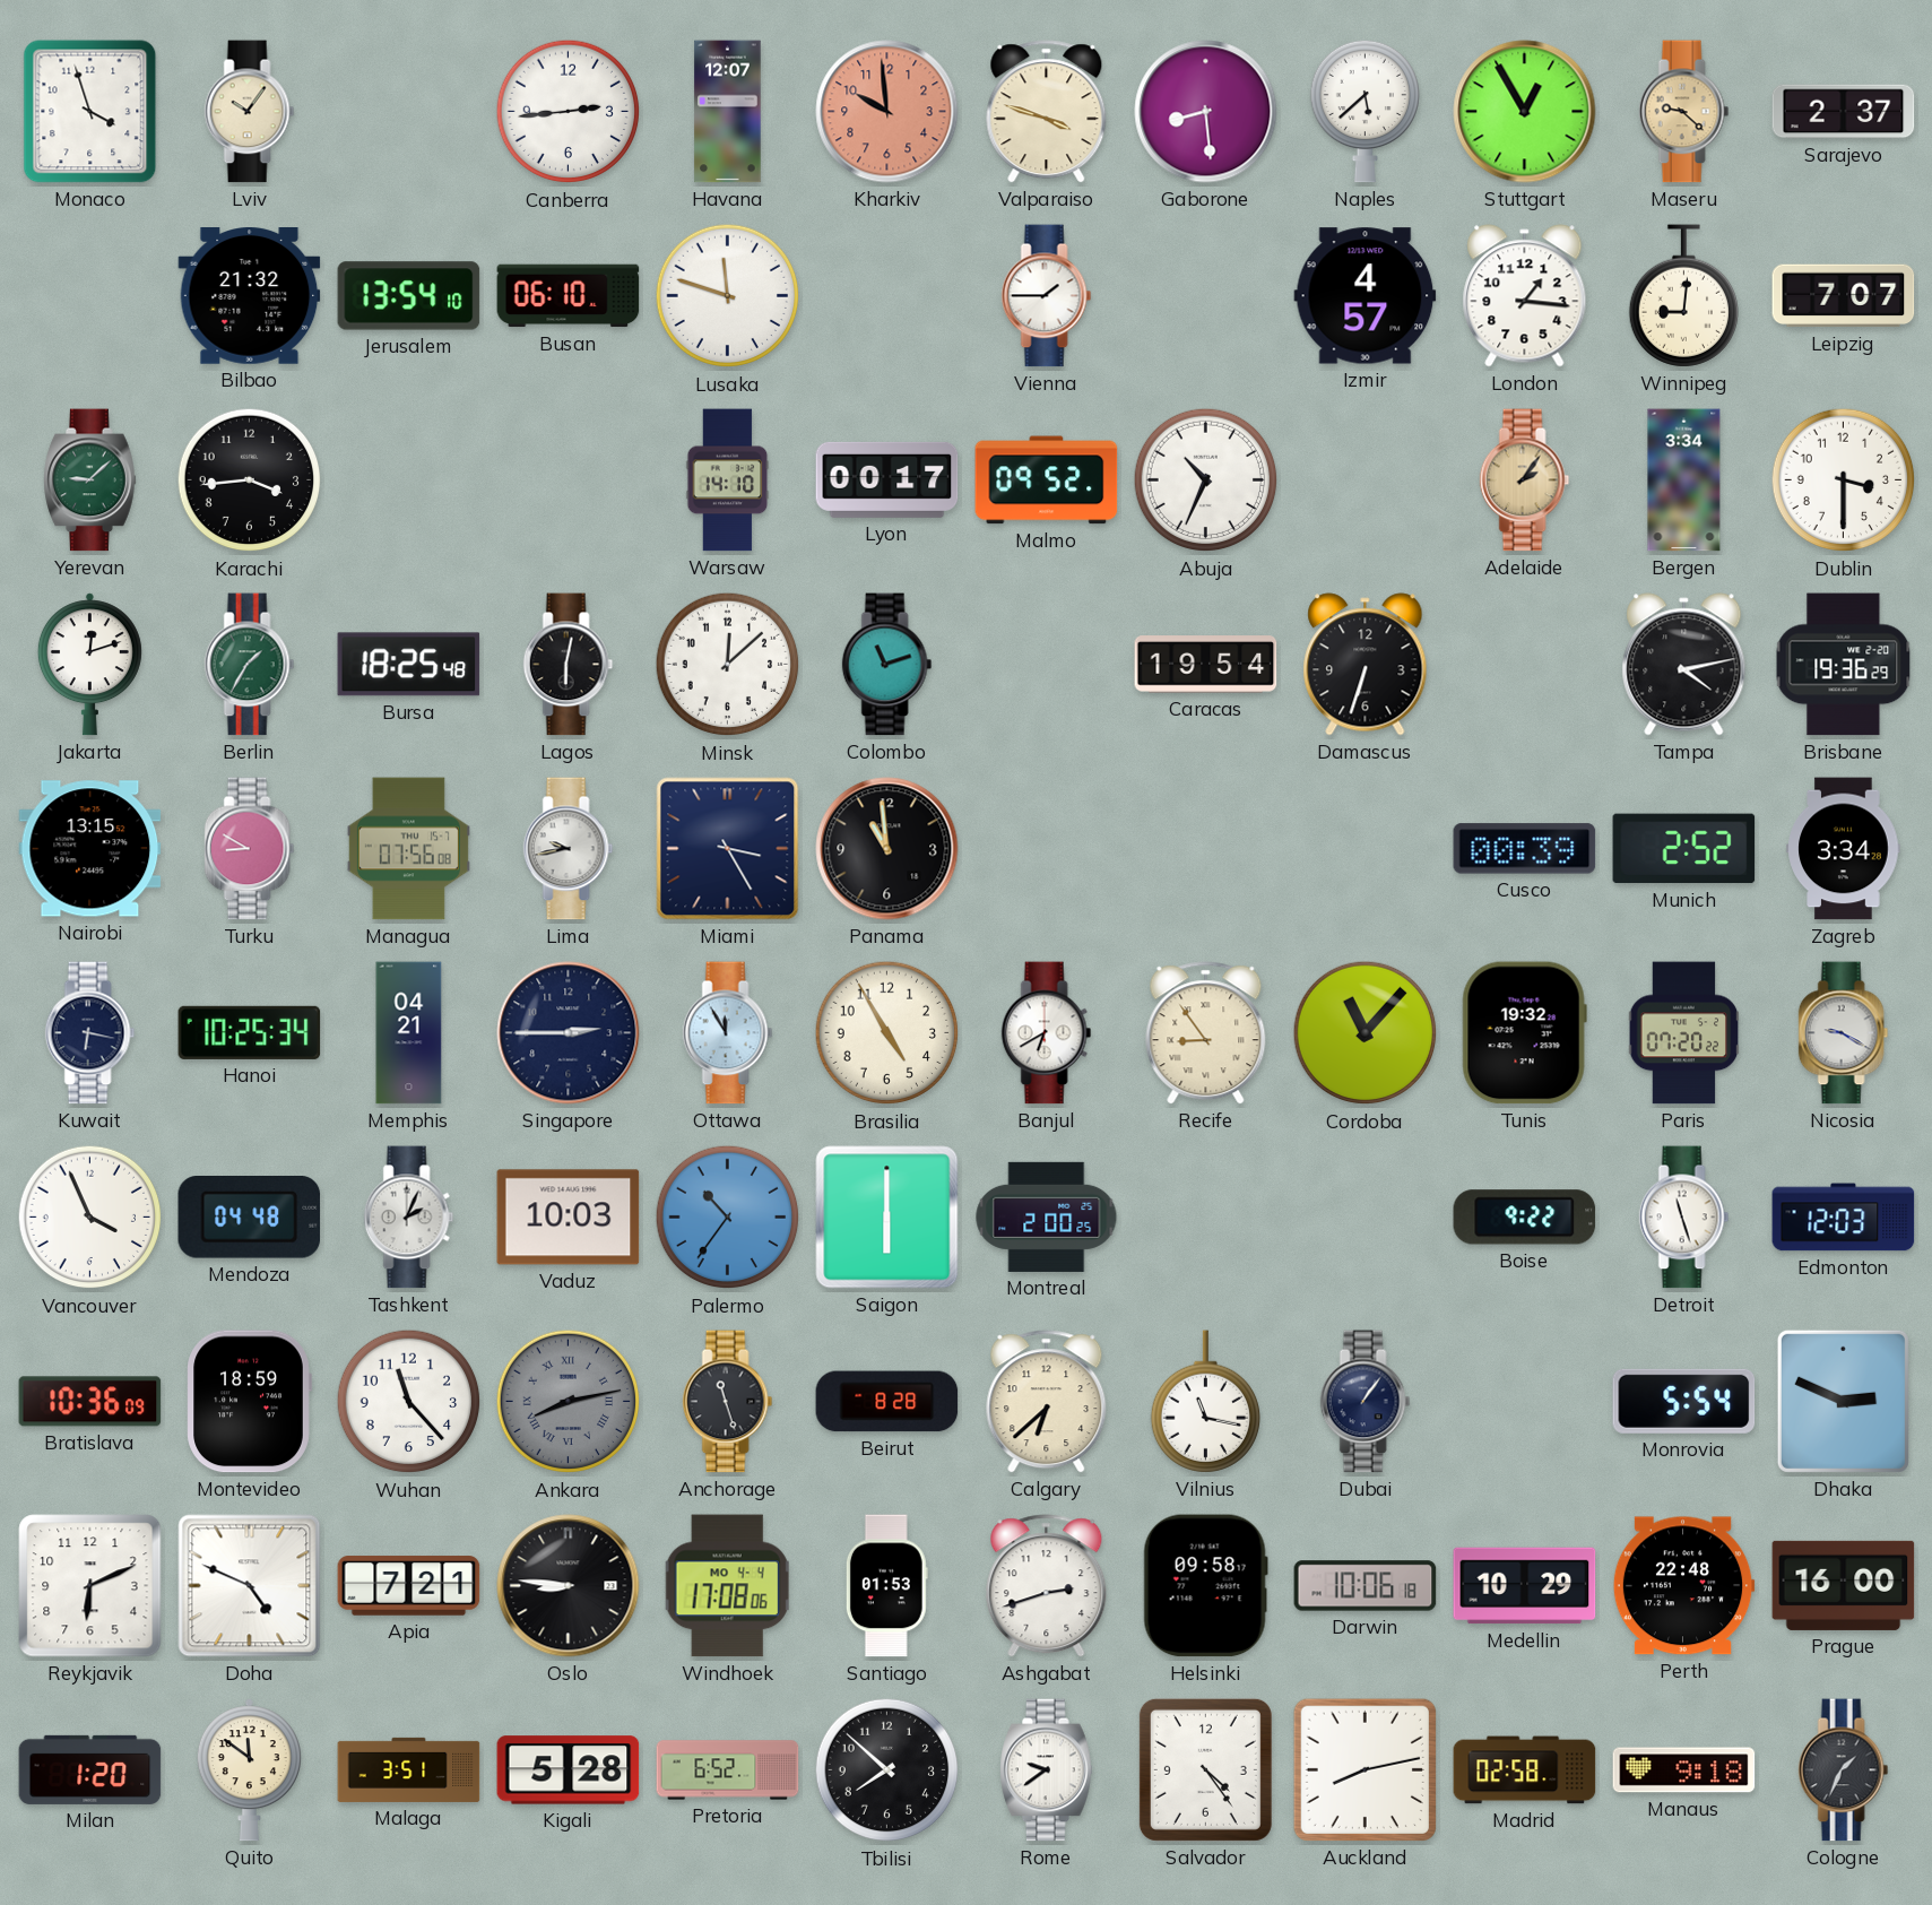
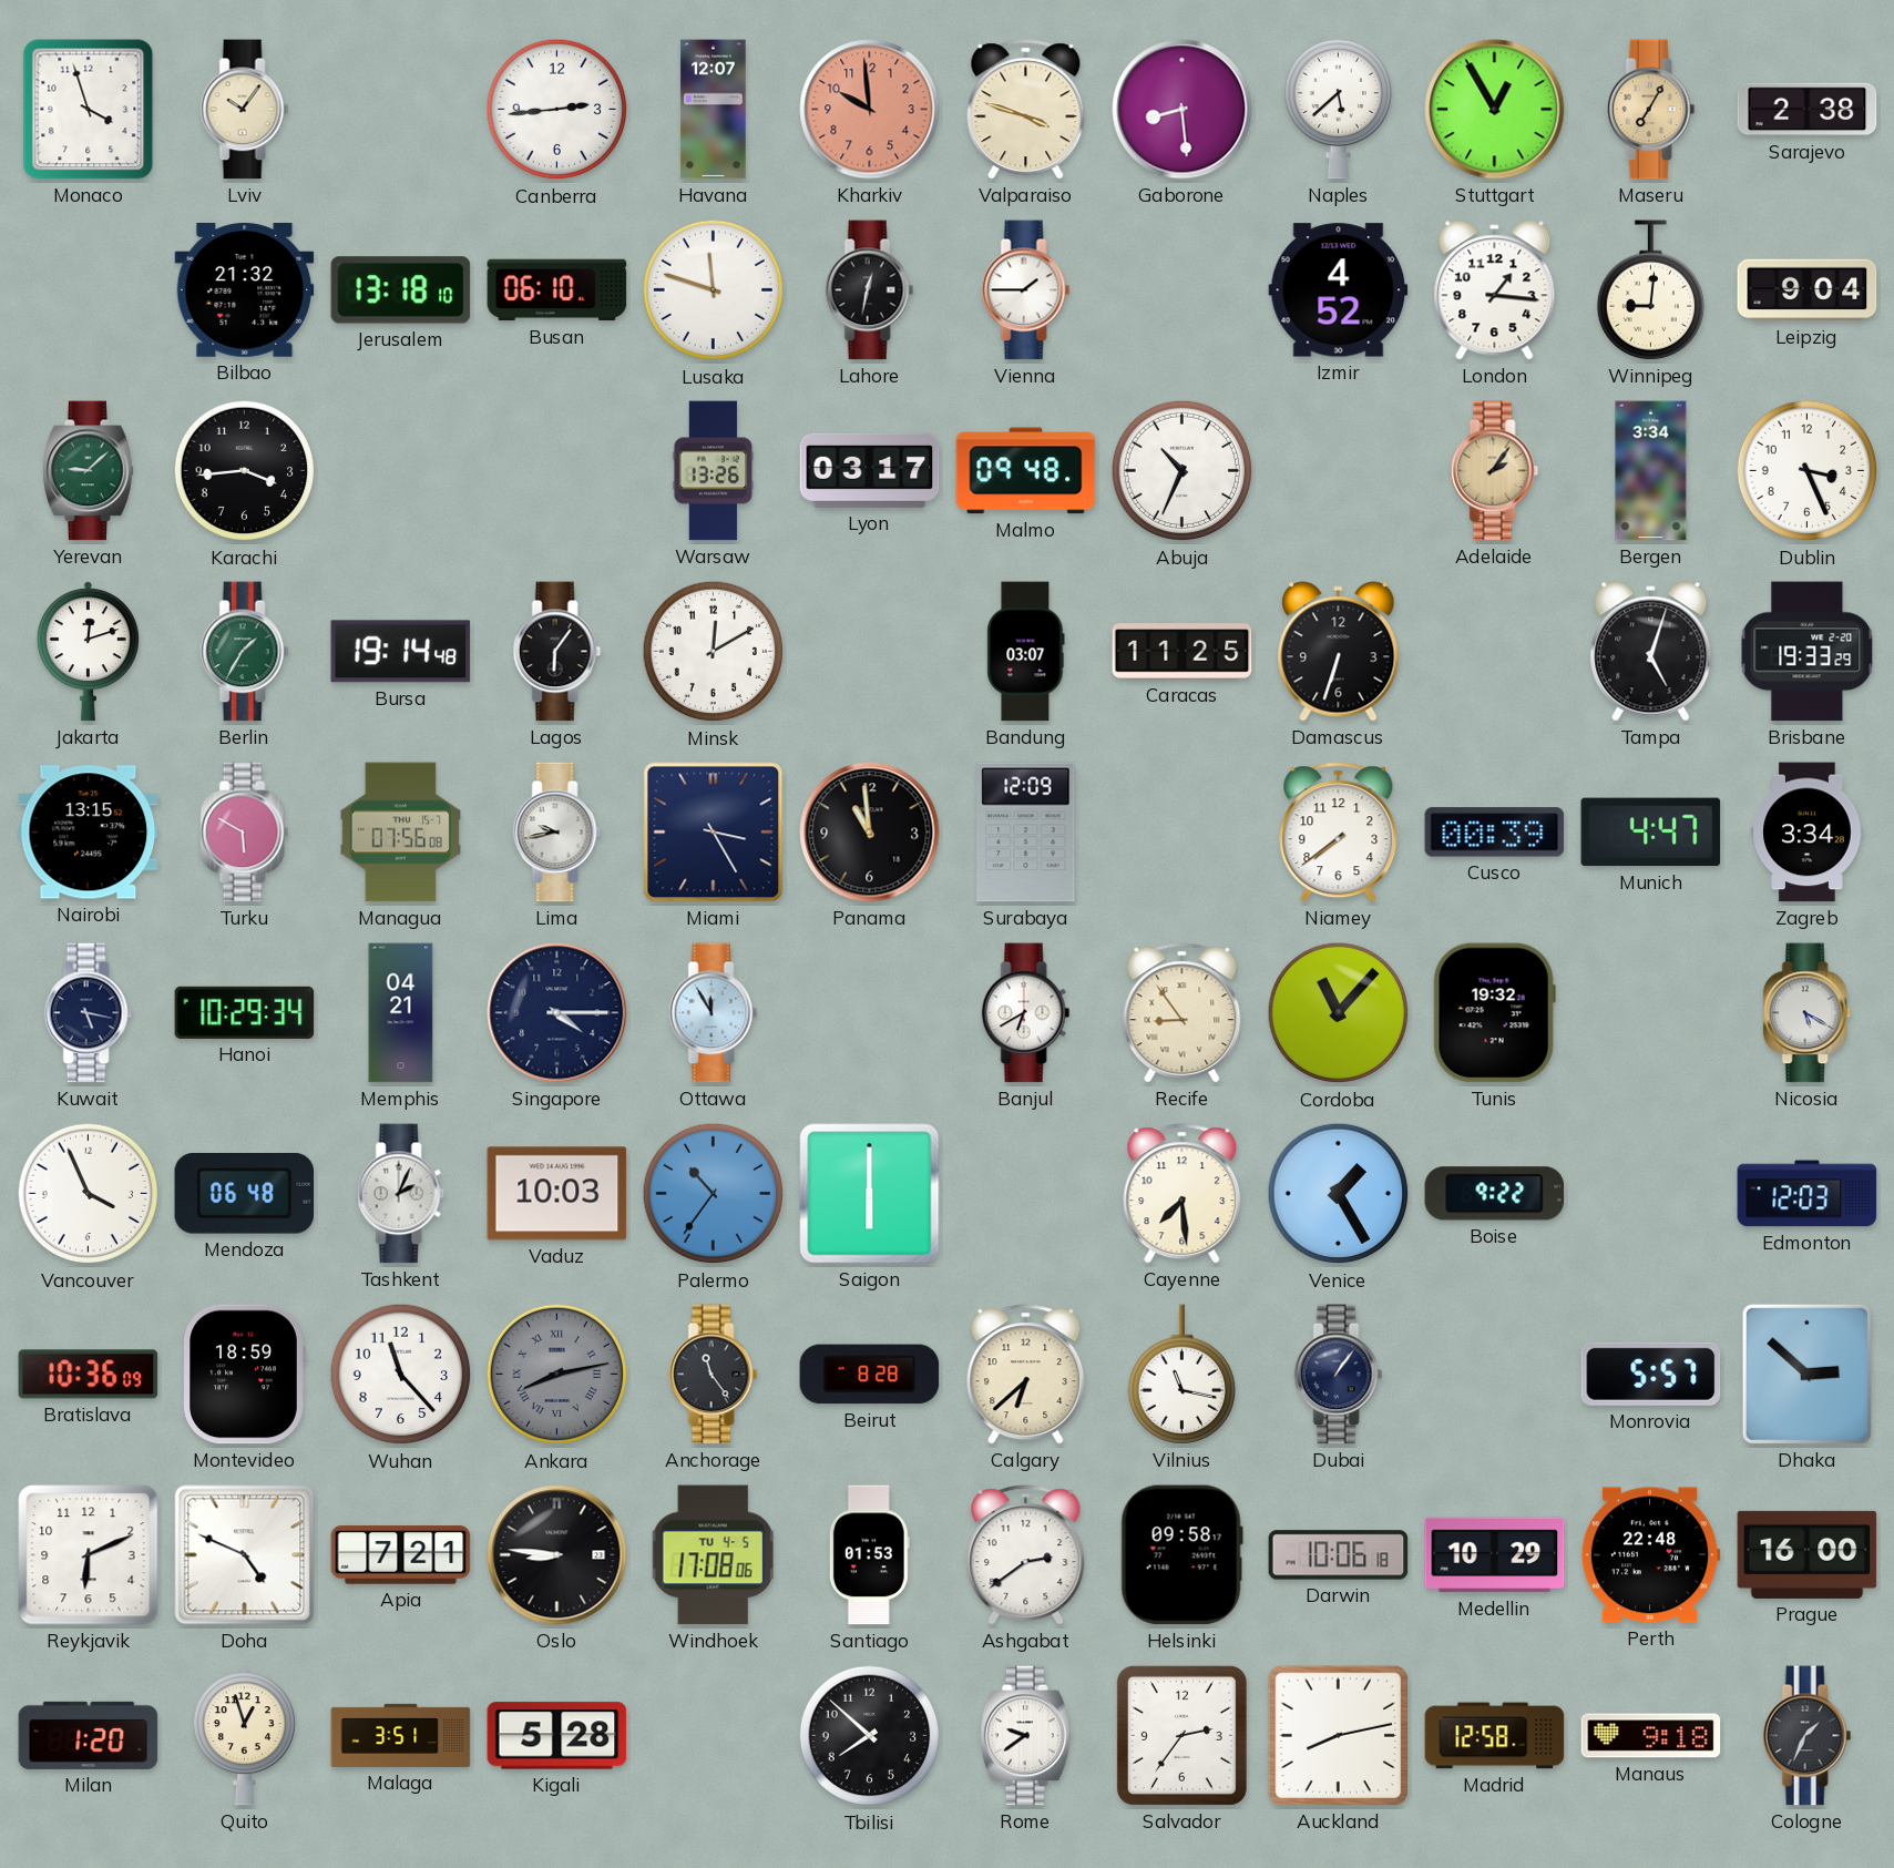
Maseru: 9:22 -> 7:05
Sarajevo: 2:37 -> 2:38
Jerusalem: 13:54 -> 13:18
Lahore: none -> 12:32
Izmir: 4:57 -> 4:52
Leipzig: 7:07 -> 9:04
Warsaw: 14:10 -> 13:26
Lyon: 00:17 -> 03:17
Malmo: 09:52 -> 09:48
Dublin: 3:30 -> 3:26
Bursa: 18:25 -> 19:14
Lagos: 6:02 -> 6:06
Minsk: 12:08 -> 12:10
Colombo: 11:12 -> none
Bandung: none -> 03:07
Caracas: 19:54 -> 11:25
Tampa: 4:13 -> 5:03
Brisbane: 19:36 -> 19:33
Turku: 8:50 -> 5:50
Surabaya: none -> 12:09
Niamey: none -> 7:39
Munich: 2:52 -> 4:47
Kuwait: 6:17 -> 5:17
Hanoi: 10:25 -> 10:29
Singapore: 2:45 -> 4:15
Brasilia: 4:55 -> none
Paris: 07:20 -> none
Nicosia: 9:20 -> 5:20
Mendoza: 04:48 -> 06:48
Montreal: 2:00 -> none
Cayenne: none -> 7:29
Venice: none -> 1:25
Detroit: 11:27 -> none
Anchorage: 11:27 -> 11:24
Monrovia: 5:54 -> 5:57
Dhaka: 2:49 -> 2:52
Windhoek date: MO 4-4 -> TU 4-5
Ashgabat: 2:42 -> 2:39
Quito: 11:51 -> 12:57
Pretoria: 6:52 -> none
Salvador: 4:24 -> 2:36
Madrid: 02:58 -> 12:58
